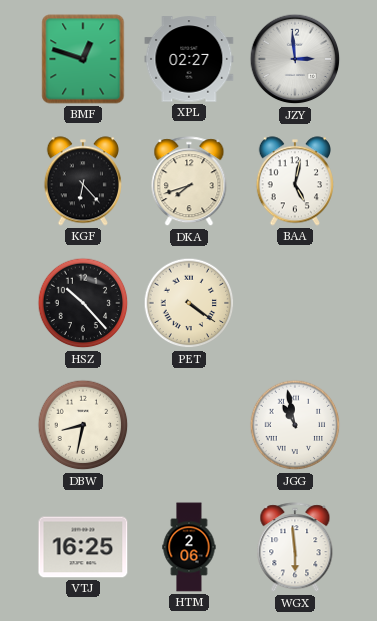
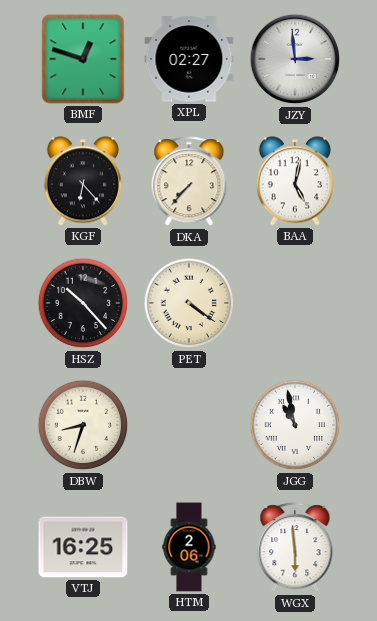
DKA: 7:42 -> 7:37
DBW: 8:32 -> 8:33
